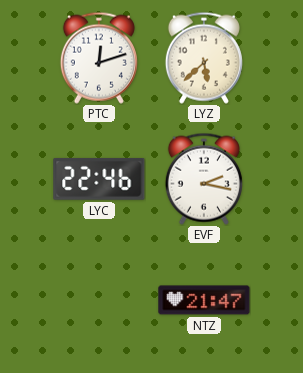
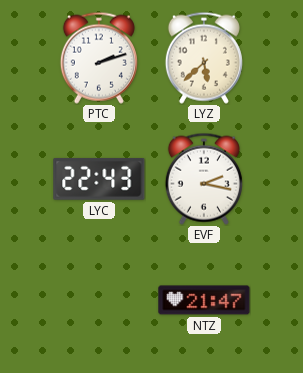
PTC: 12:12 -> 2:12
LYC: 22:46 -> 22:43
